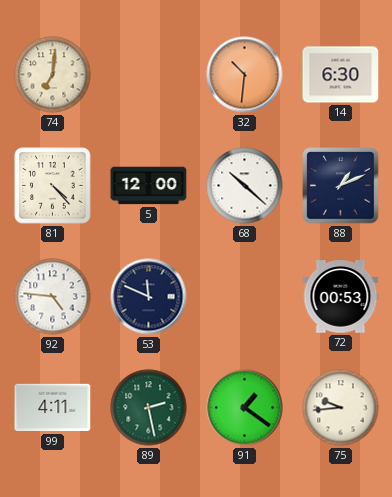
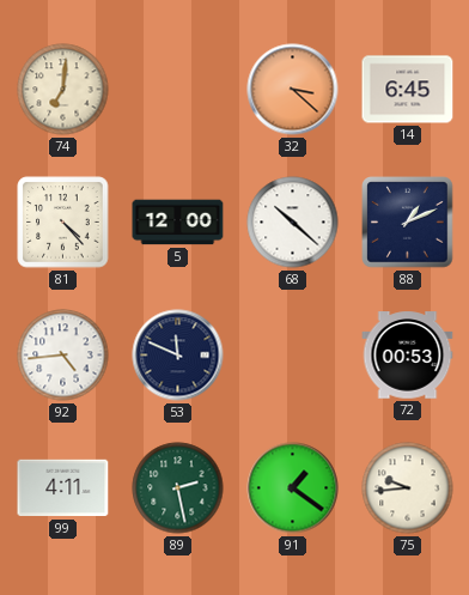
32: 10:31 -> 3:22
14: 6:30 -> 6:45
92: 4:46 -> 4:44
